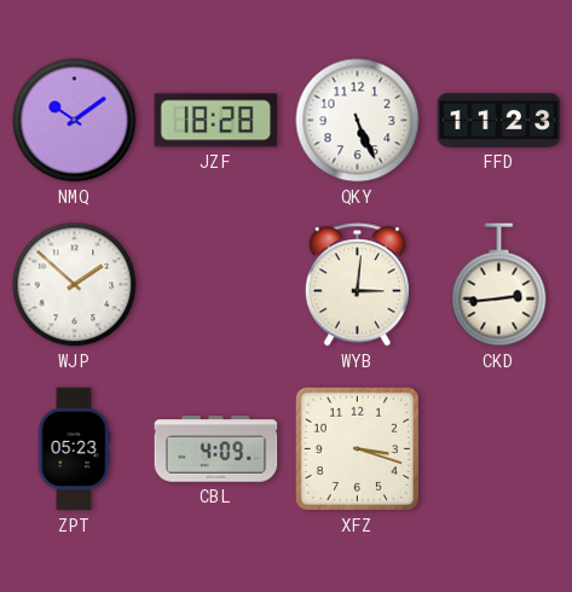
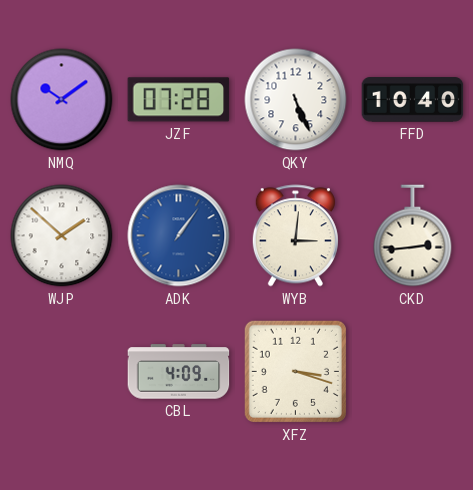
JZF: 18:28 -> 07:28
FFD: 11:23 -> 10:40
ADK: none -> 1:06
ZPT: 05:23 -> none
